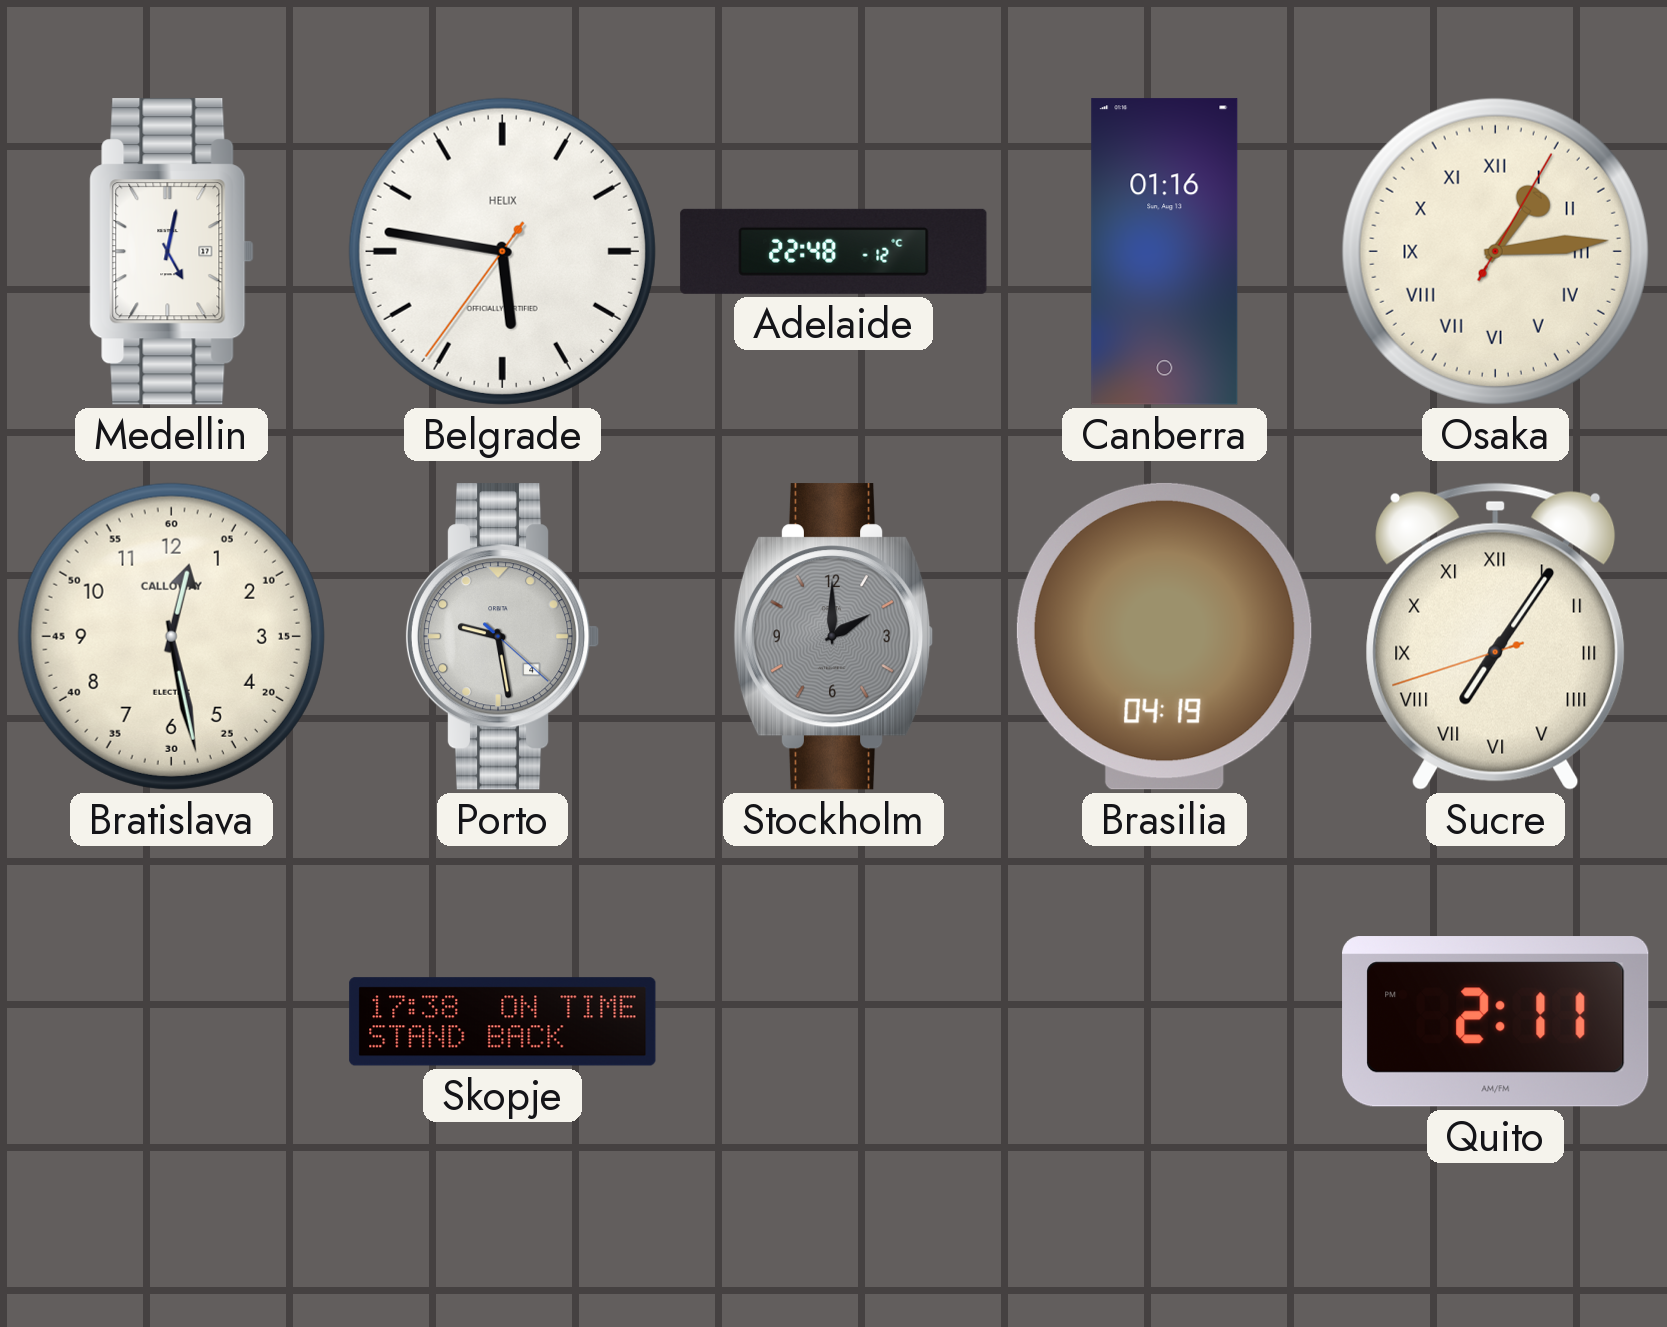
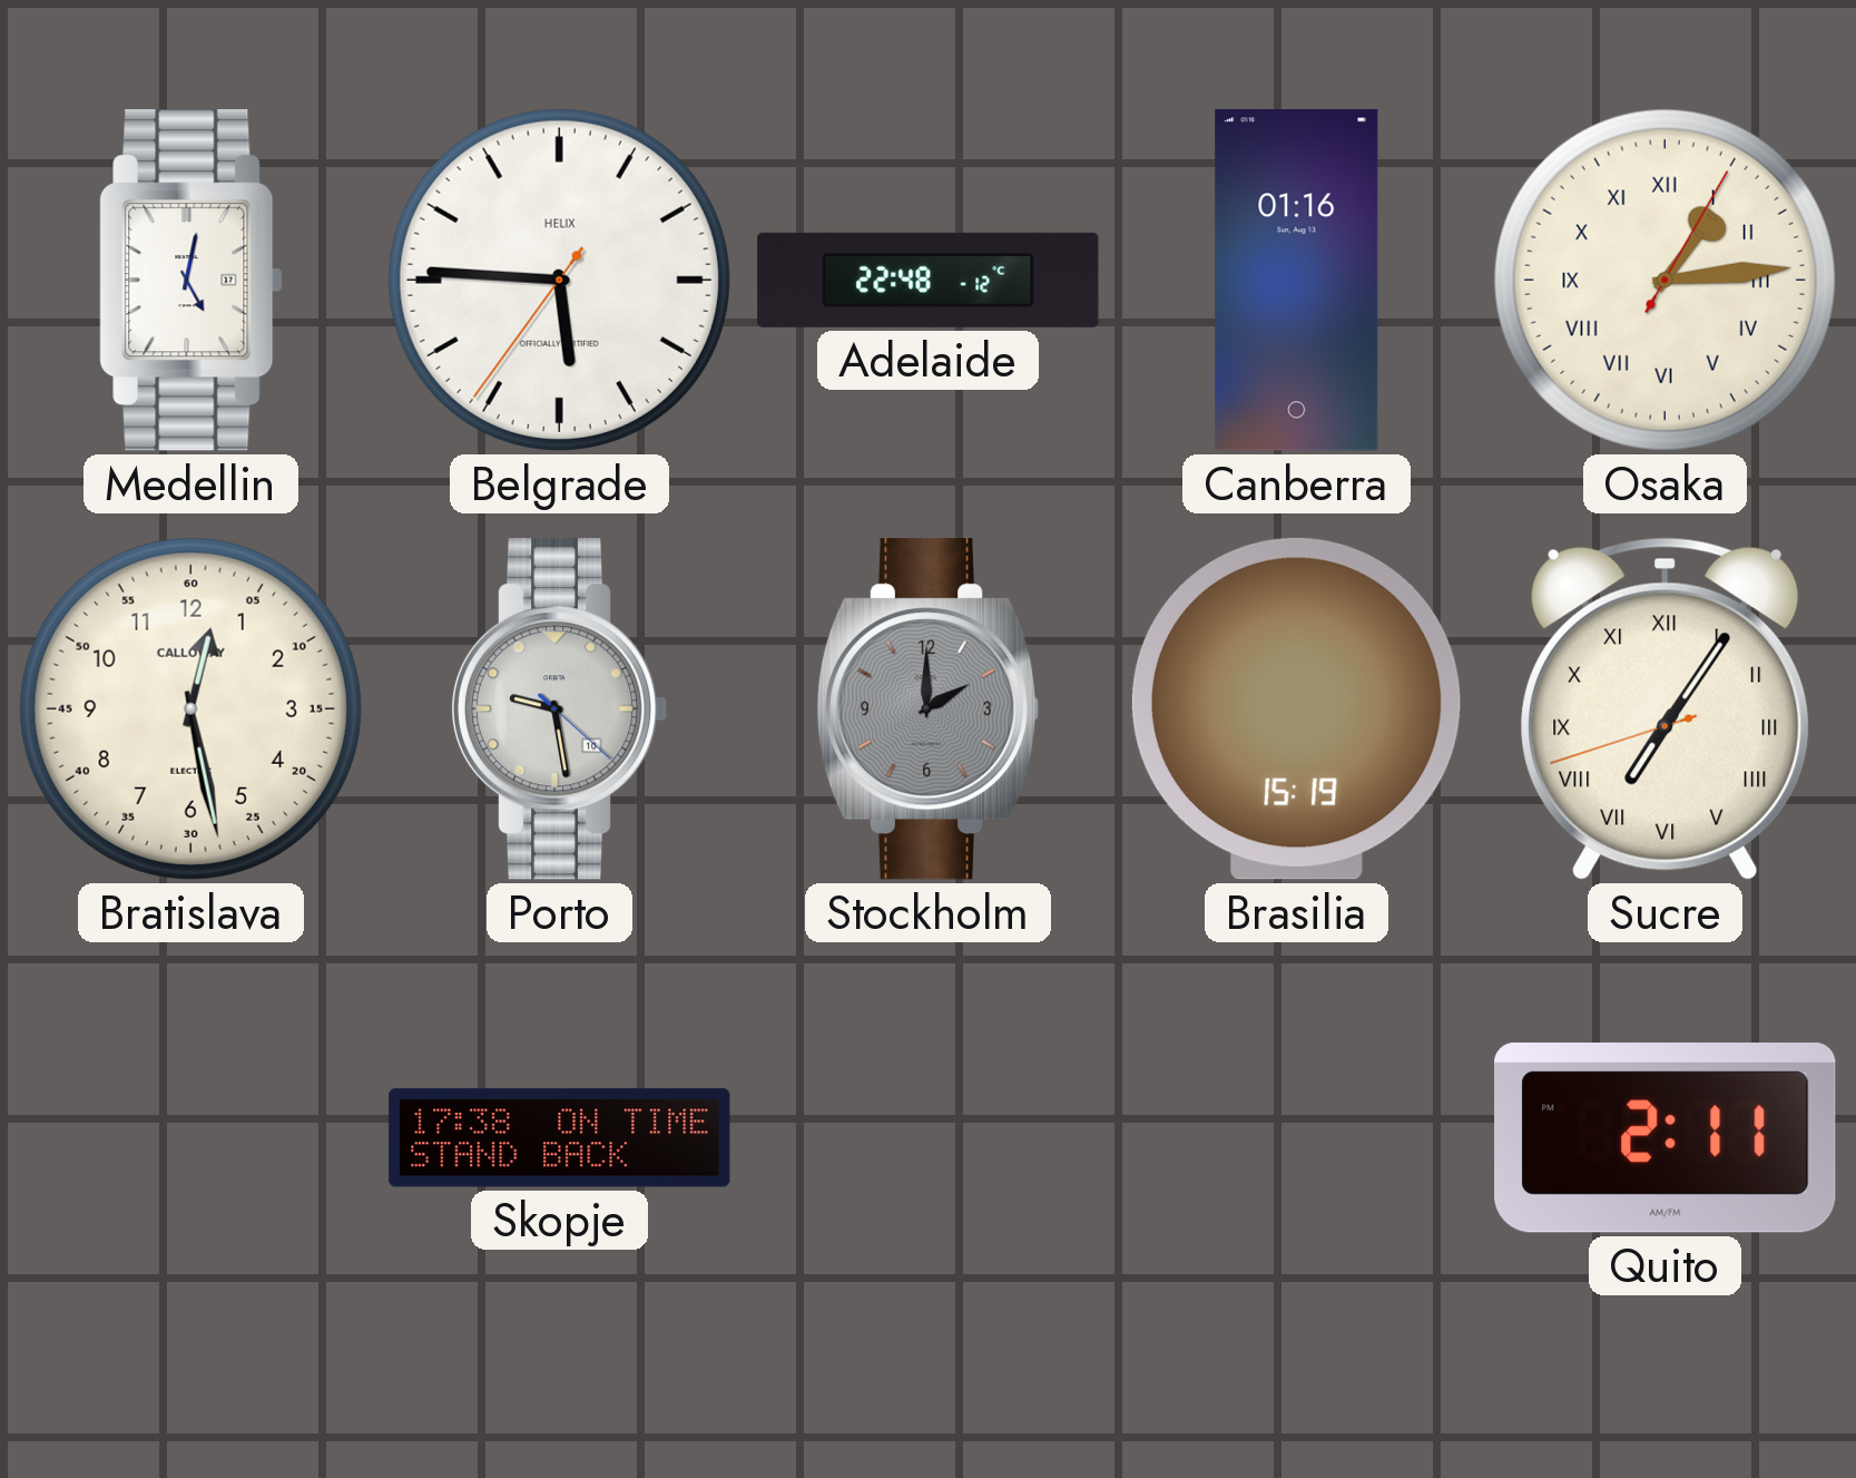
Belgrade: 5:46 -> 5:45
Porto date: 4 -> 10
Brasilia: 04:19 -> 15:19
